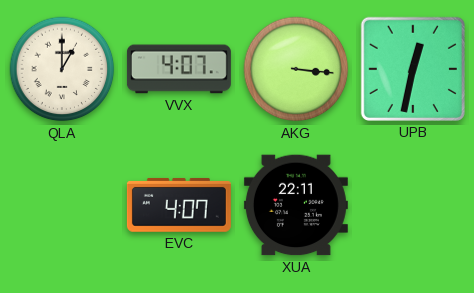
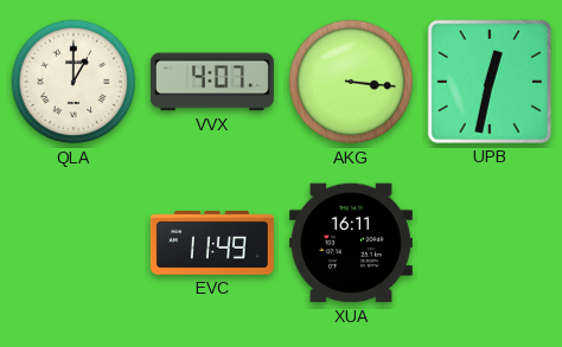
EVC: 4:07 -> 11:49
XUA: 22:11 -> 16:11
